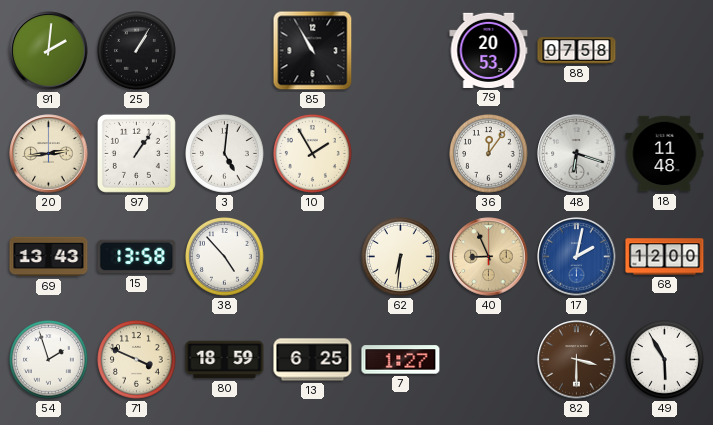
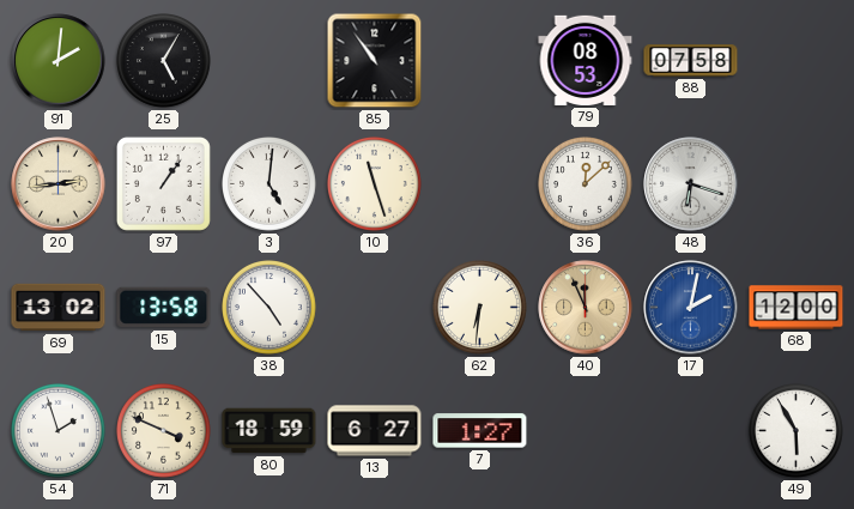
25: 1:05 -> 5:05
85: 10:55 -> 10:54
79: 20:53 -> 08:53
10: 1:55 -> 11:27
36: 12:06 -> 12:08
18: 11:48 -> none
69: 13:43 -> 13:02
40: 8:56 -> 11:56
13: 6:25 -> 6:27
82: 3:30 -> none
